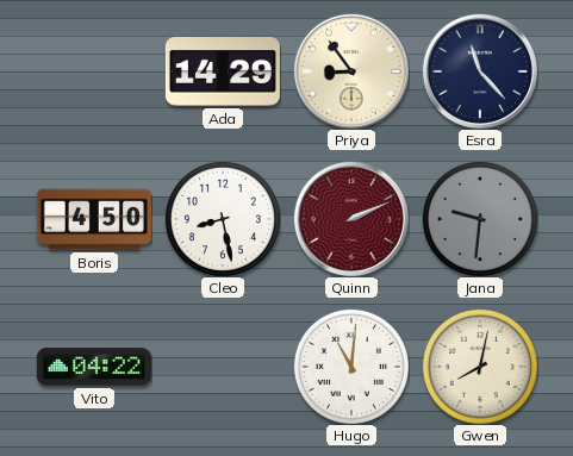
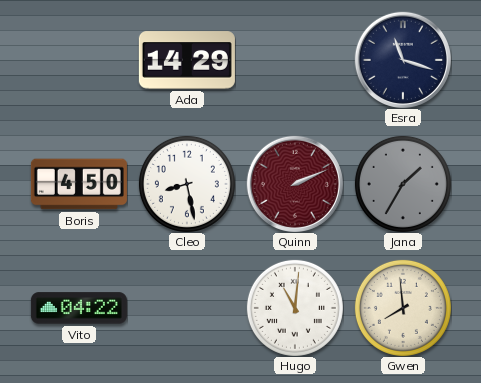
Priya: 8:54 -> none
Esra: 11:23 -> 11:18
Jana: 9:31 -> 1:35
Gwen: 8:02 -> 7:59
